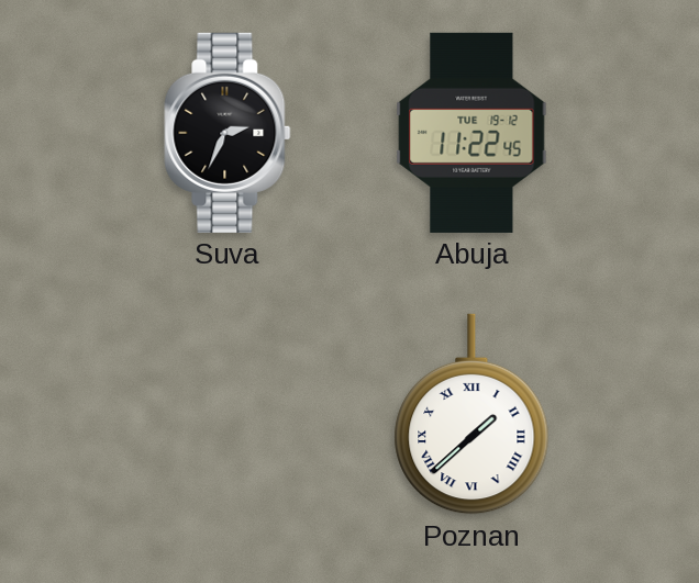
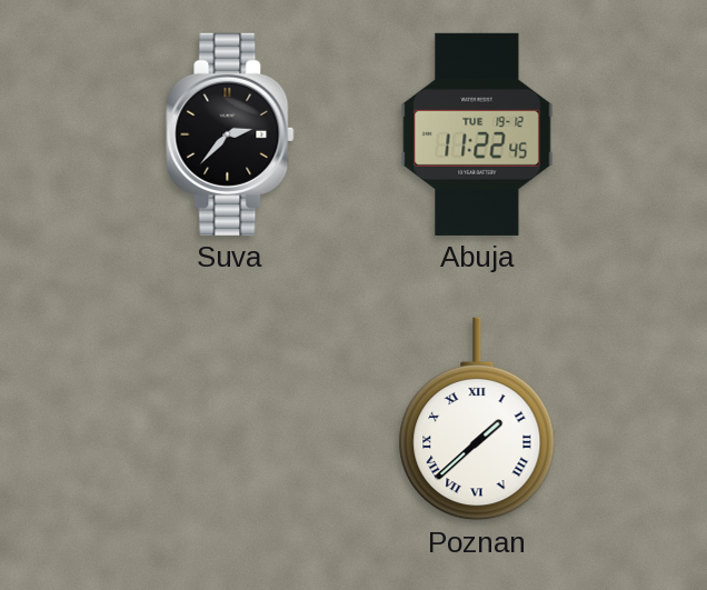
Suva: 2:34 -> 2:37
